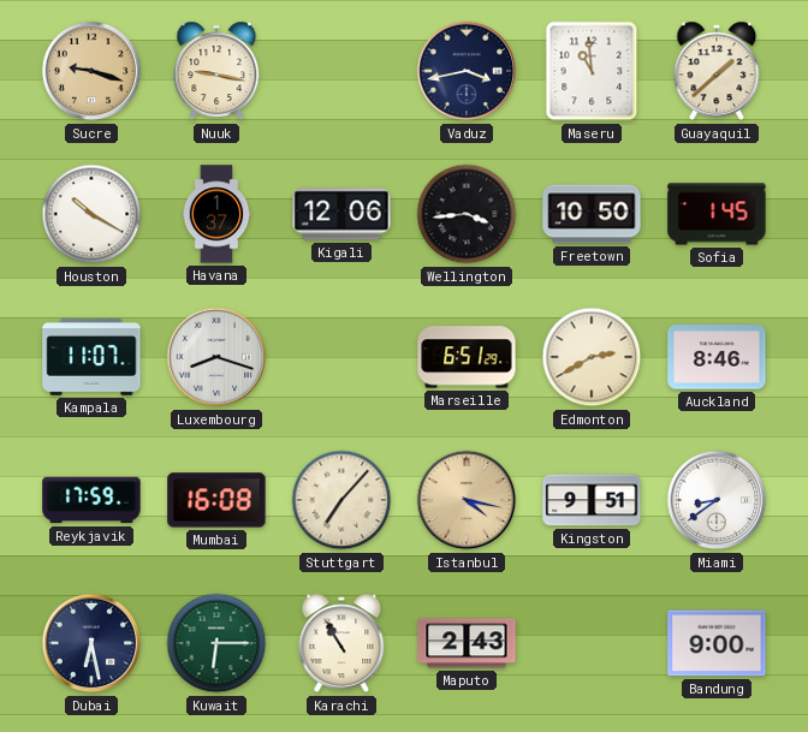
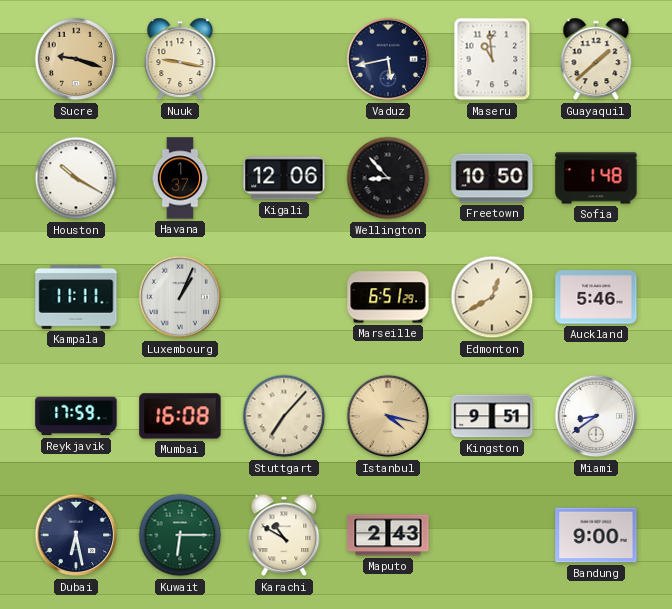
Vaduz: 3:43 -> 5:43
Wellington: 3:44 -> 8:53
Sofia: 1:45 -> 1:48
Kampala: 11:07 -> 11:11
Luxembourg: 8:18 -> 1:04
Edmonton: 2:40 -> 12:40
Auckland: 8:46 -> 5:46
Karachi: 10:55 -> 10:50
